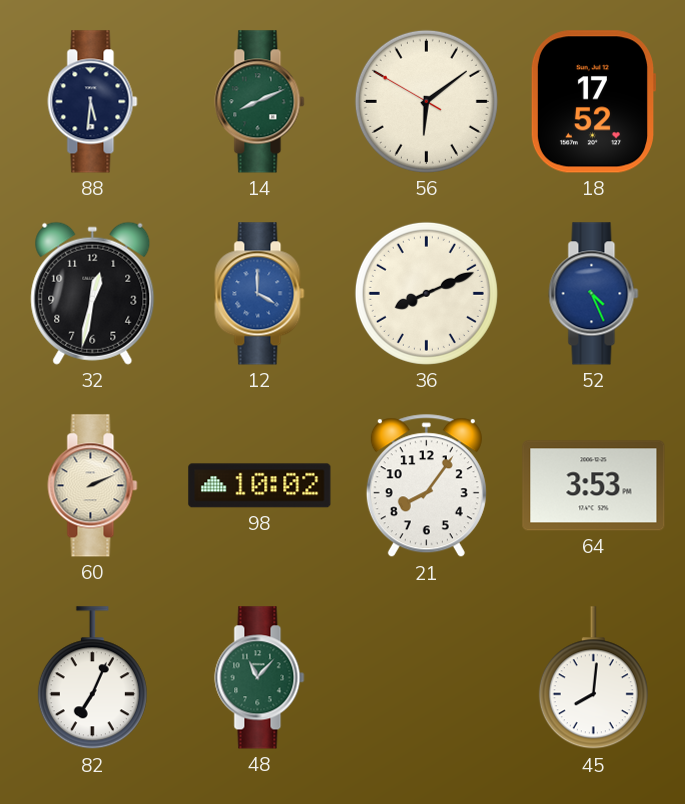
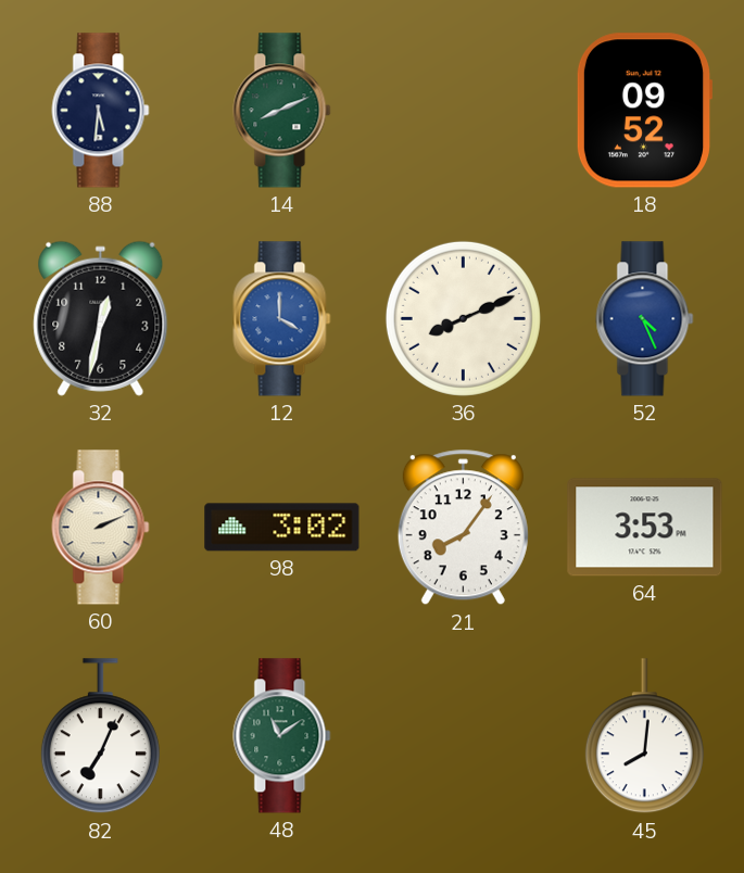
56: 6:08 -> none
18: 17:52 -> 09:52
98: 10:02 -> 3:02
48: 11:07 -> 11:09
